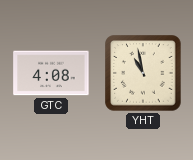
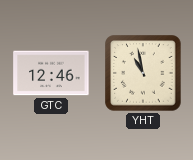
GTC: 4:08 -> 12:46
